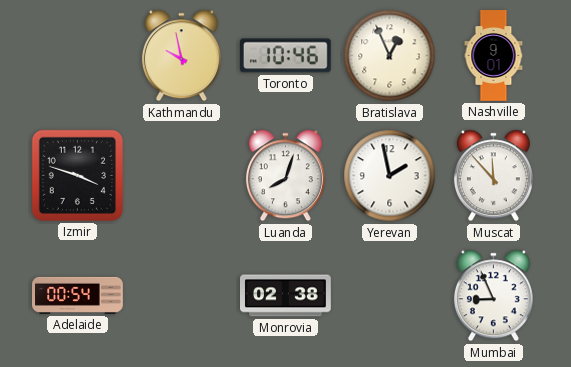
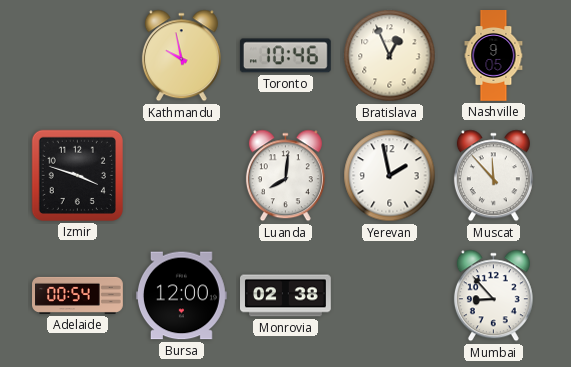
Nashville: 9:01 -> 9:05
Luanda: 8:03 -> 8:01
Bursa: none -> 12:00
Mumbai: 8:56 -> 8:53
